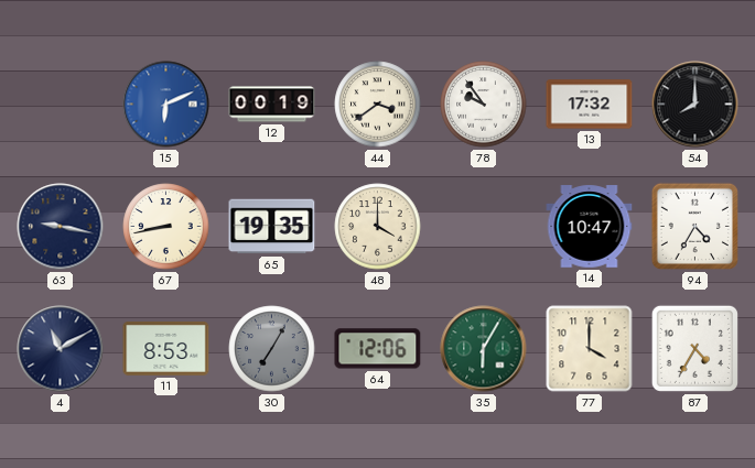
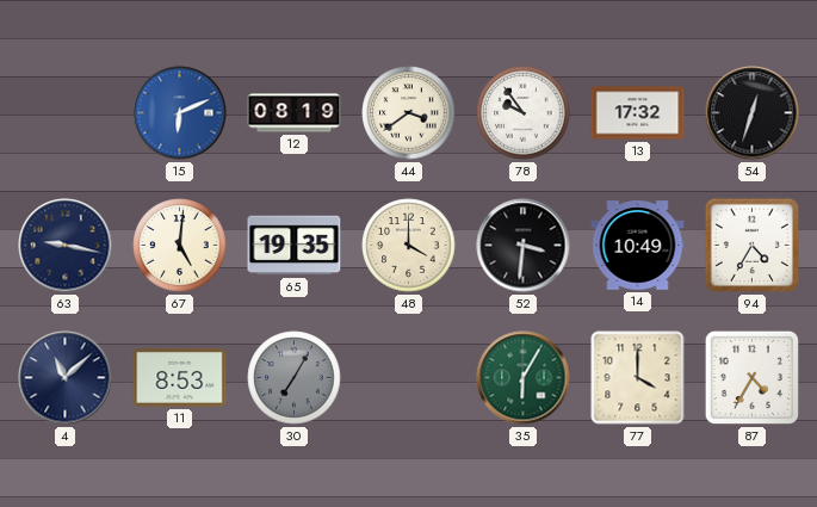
12: 00:19 -> 08:19
54: 8:00 -> 12:33
67: 8:43 -> 5:01
52: none -> 3:31
14: 10:47 -> 10:49
4: 11:10 -> 11:08
64: 12:06 -> none
